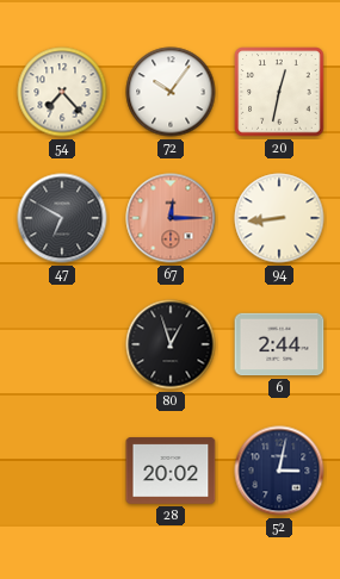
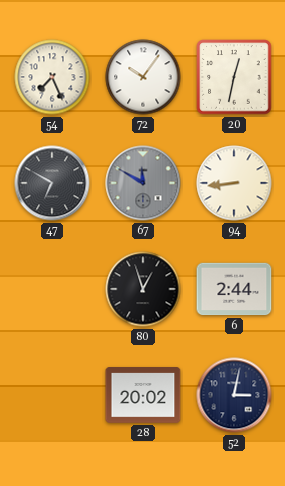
54: 7:23 -> 7:26
67: 12:15 -> 11:50
67 dial: salmon -> grey
